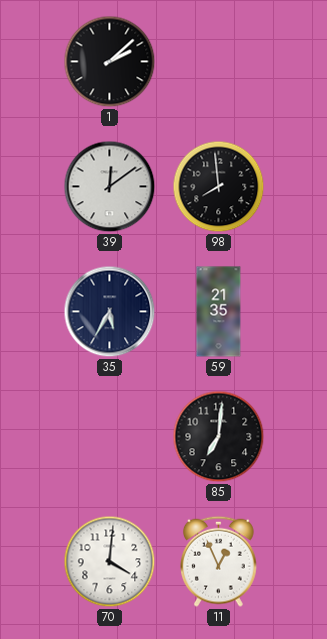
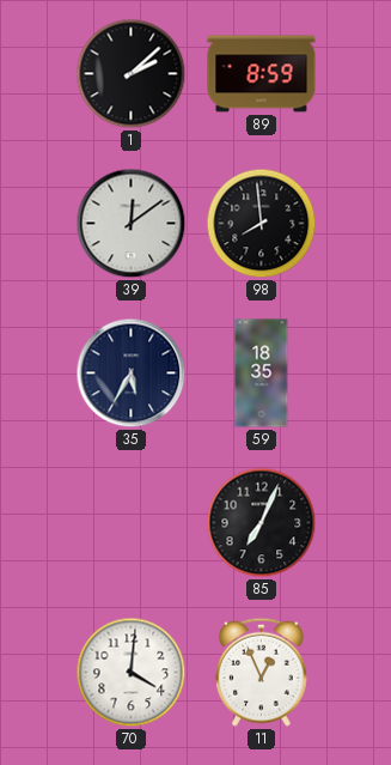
89: none -> 8:59
59: 21:35 -> 18:35
85: 7:01 -> 7:04
